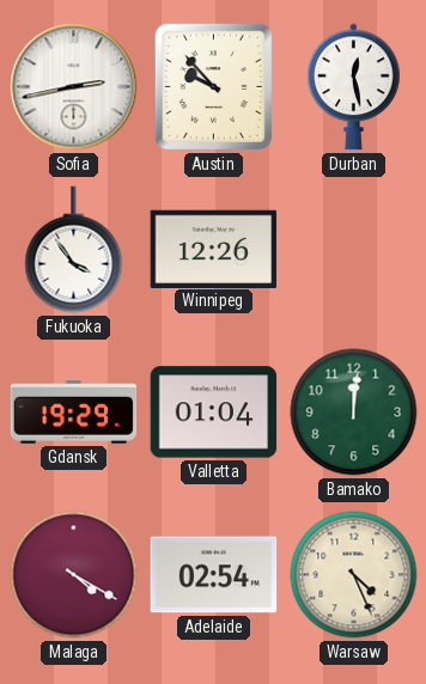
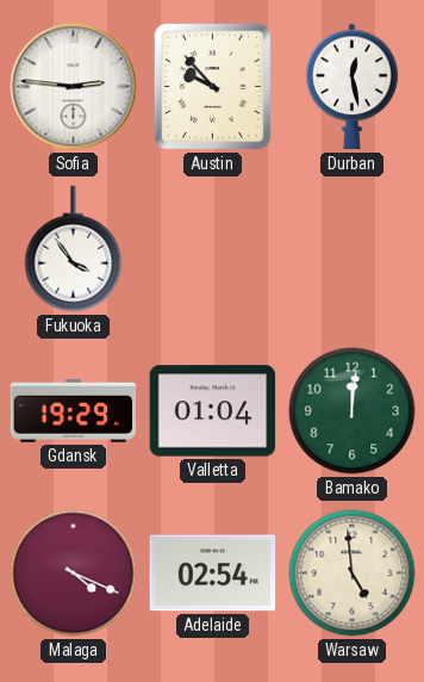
Sofia: 2:43 -> 2:46
Winnipeg: 12:26 -> none
Malaga: 4:20 -> 4:19
Warsaw: 4:26 -> 4:59
